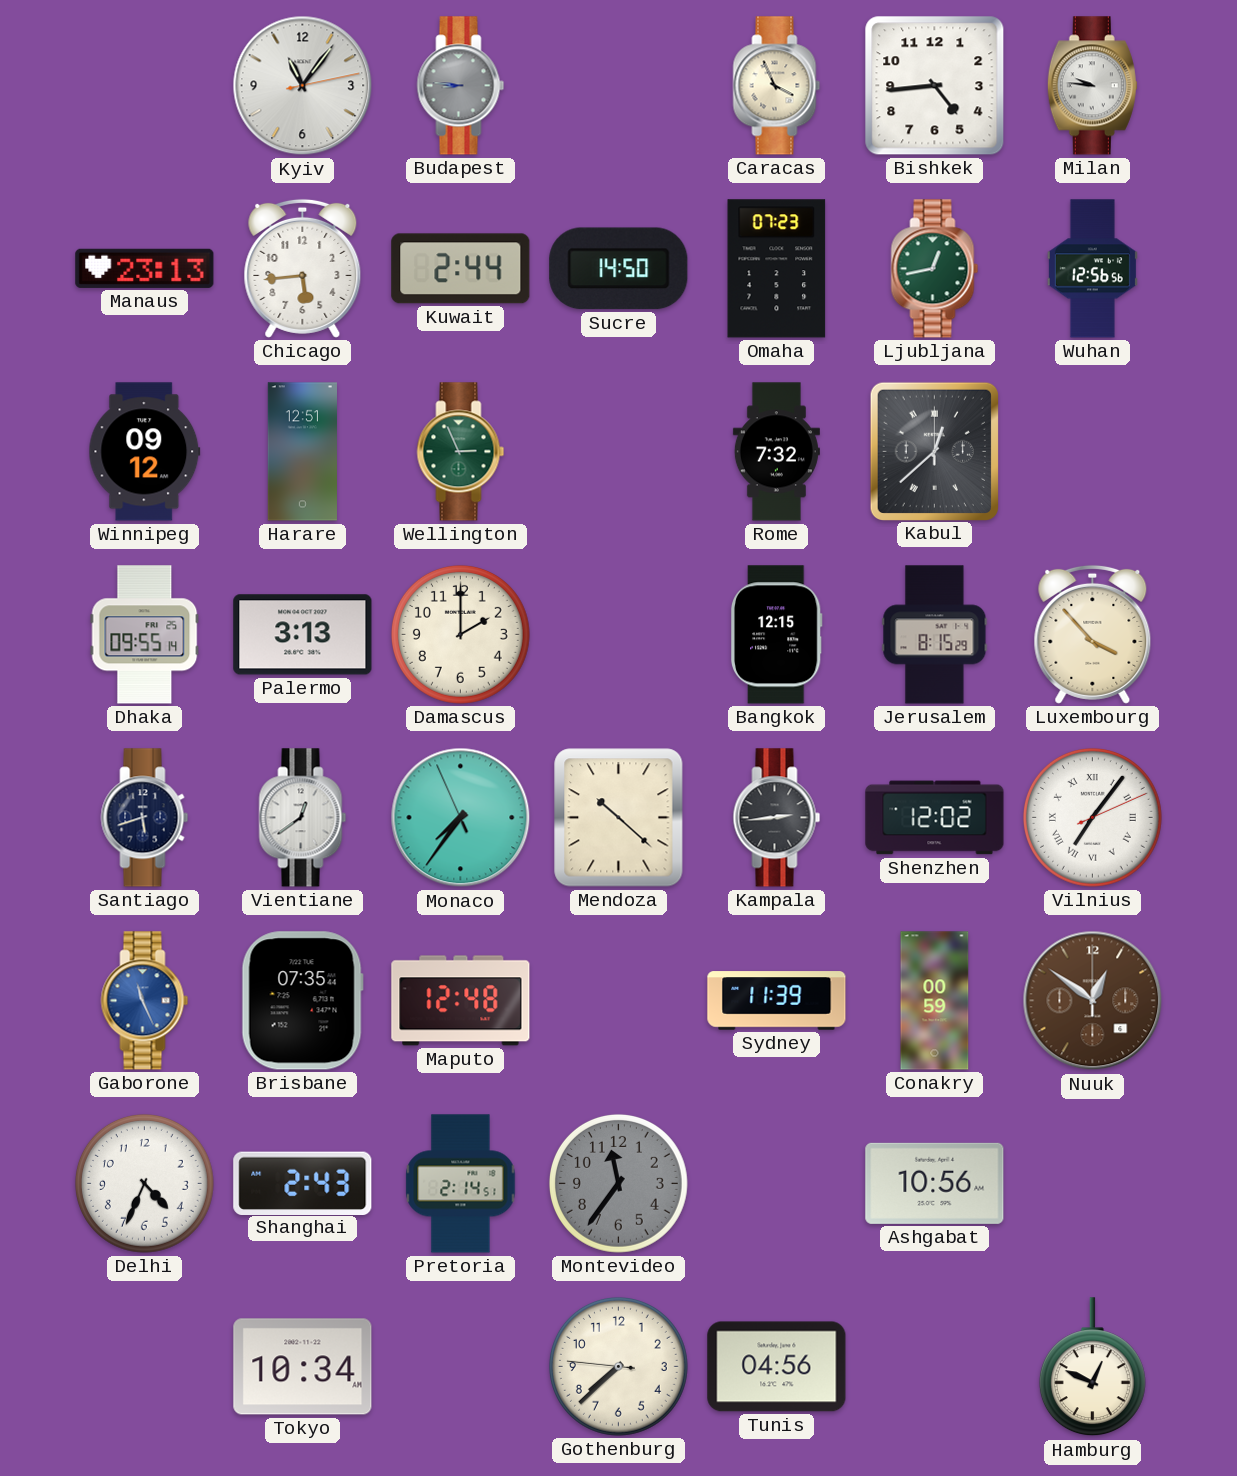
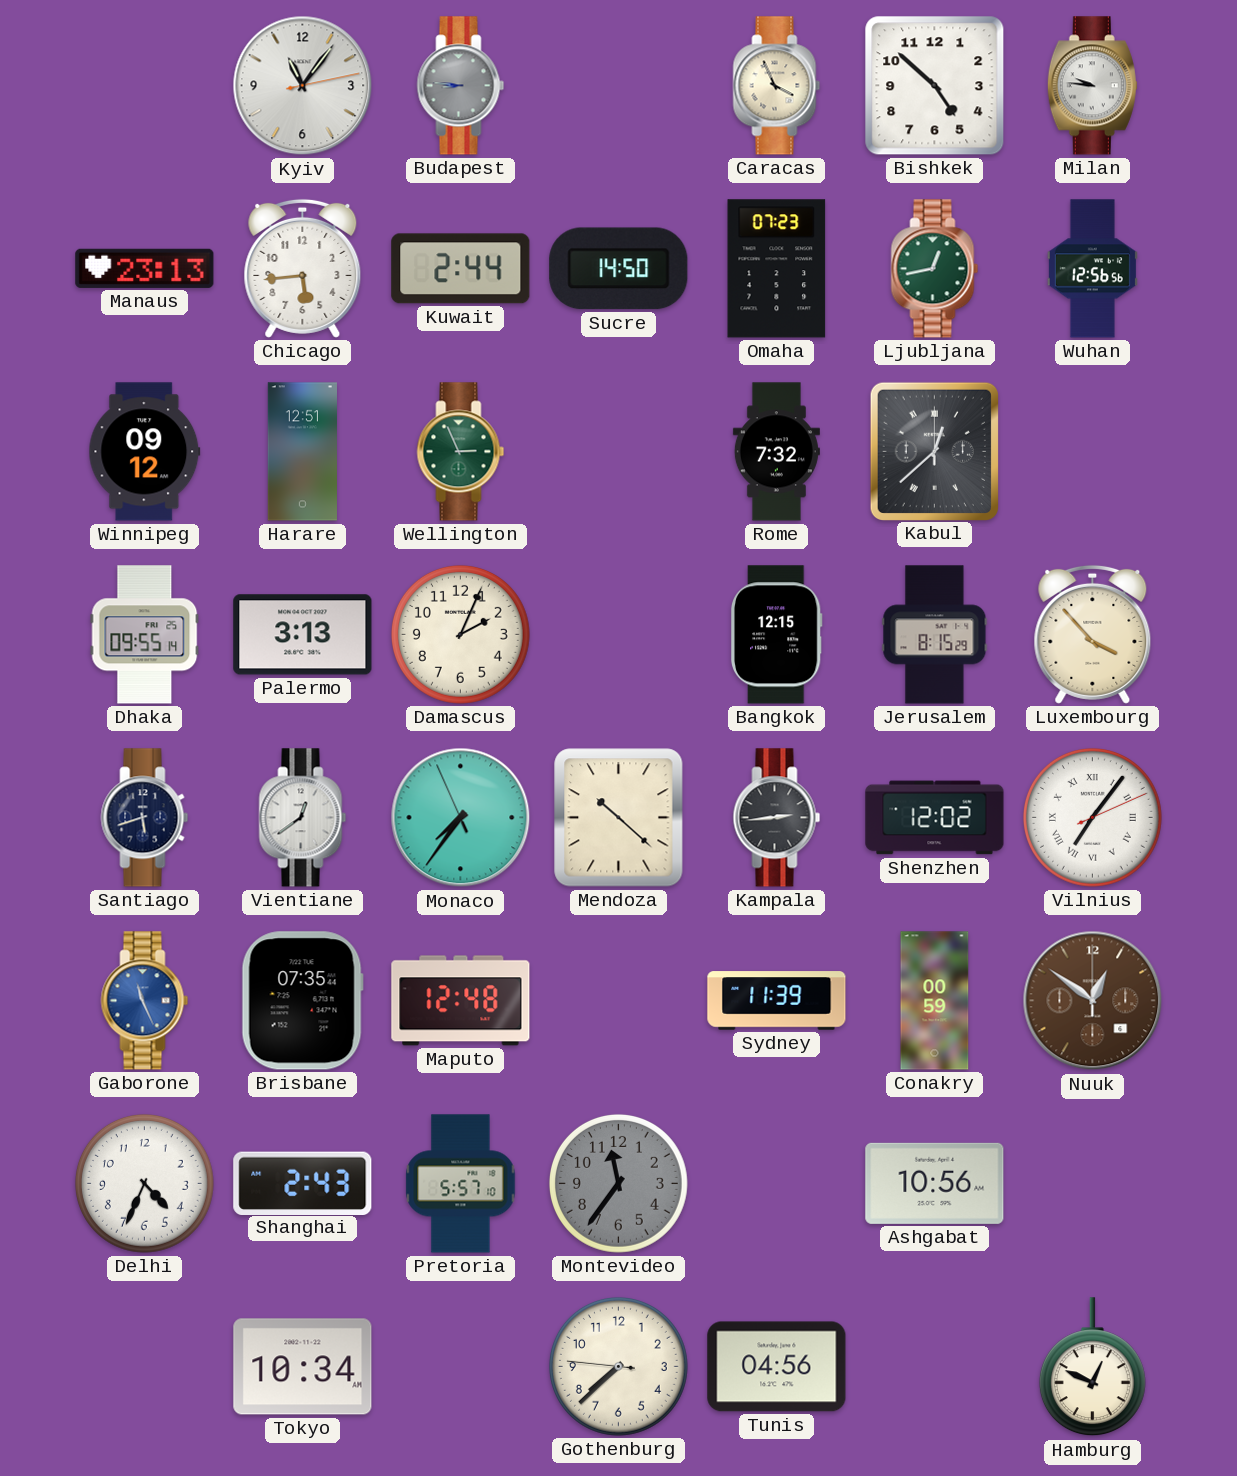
Bishkek: 4:44 -> 4:52
Damascus: 2:00 -> 2:04
Pretoria: 2:14 -> 5:57
